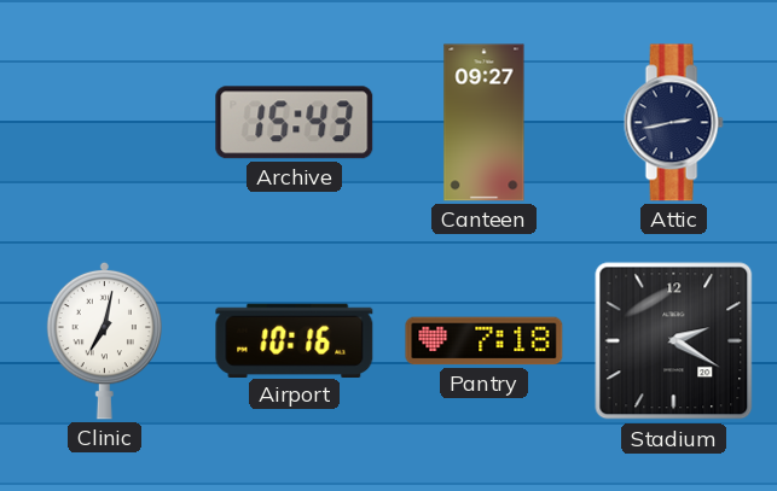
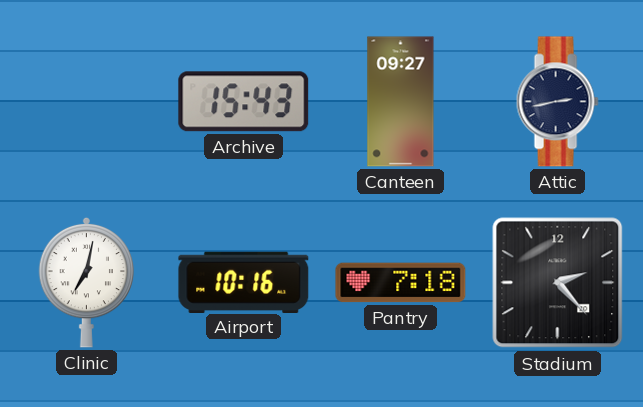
Stadium: 2:20 -> 2:23
